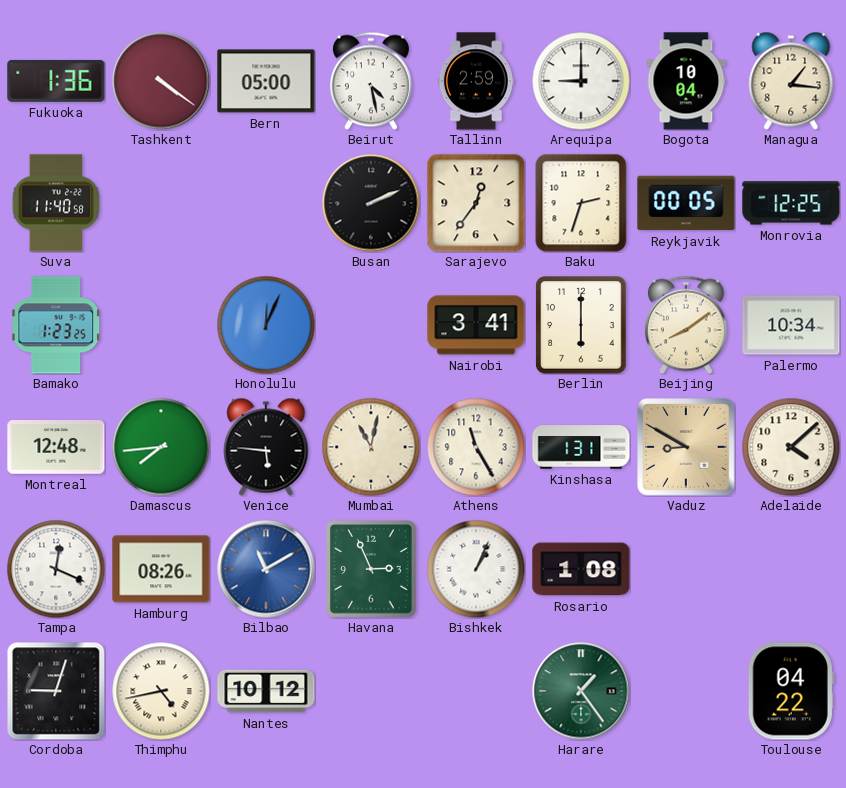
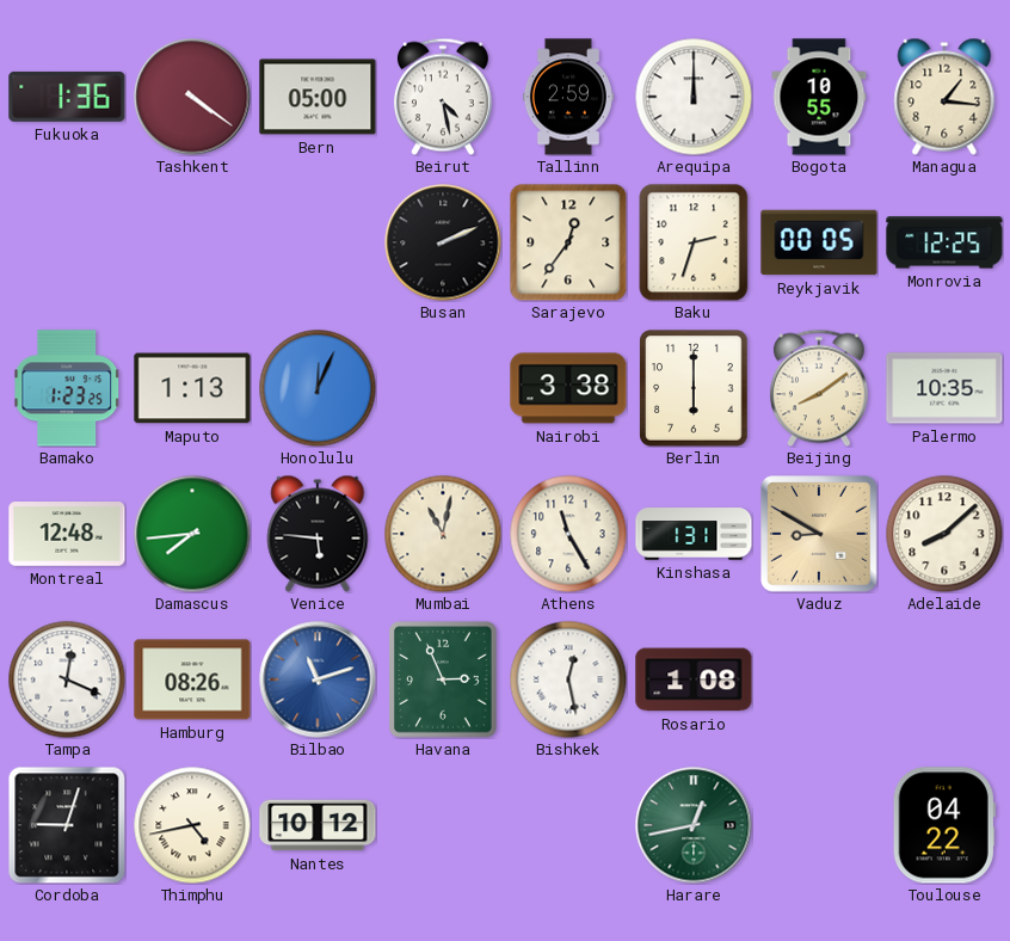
Arequipa: 9:00 -> 12:00
Bogota: 10:04 -> 10:55
Suva: 11:40 -> none
Maputo: none -> 1:13
Nairobi: 3:41 -> 3:38
Palermo: 10:34 -> 10:35
Adelaide: 4:08 -> 8:08
Bilbao: 11:10 -> 11:12
Bishkek: 1:04 -> 12:28
Harare: 1:24 -> 12:43
